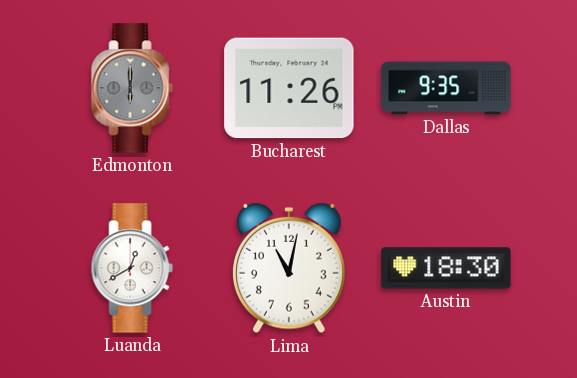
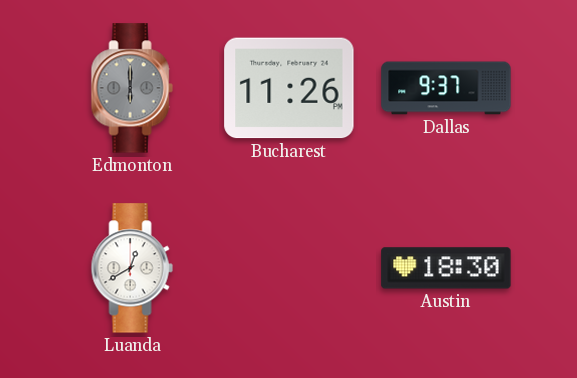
Dallas: 9:35 -> 9:37
Lima: 11:02 -> none
